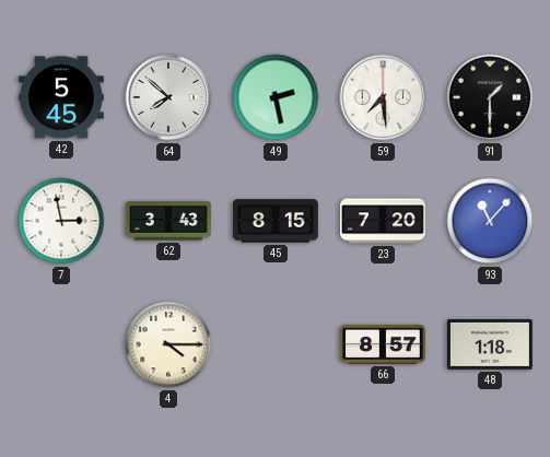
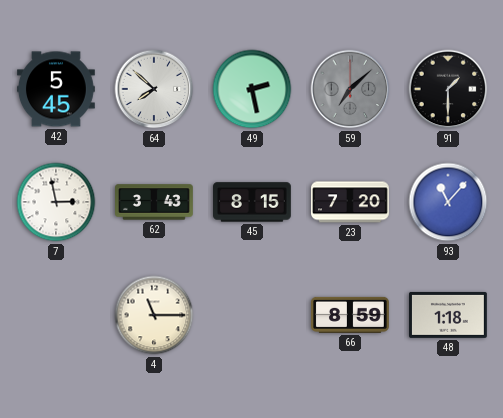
59: 7:29 -> 7:08
59 dial: white -> grey
4: 4:15 -> 11:15
66: 8:57 -> 8:59
